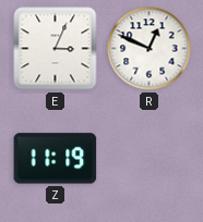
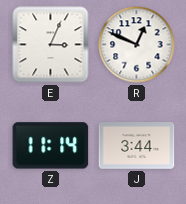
Z: 11:19 -> 11:14
J: none -> 3:44
